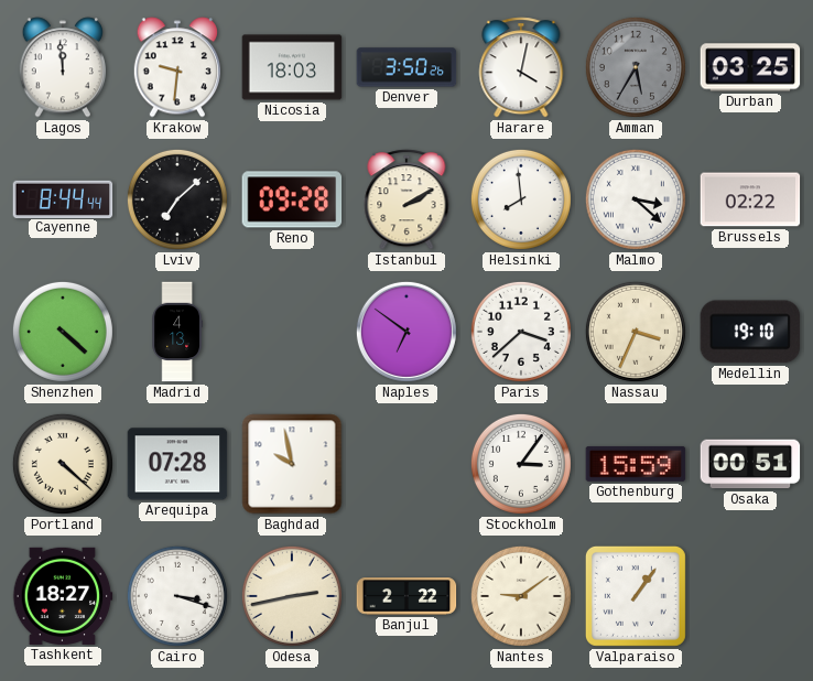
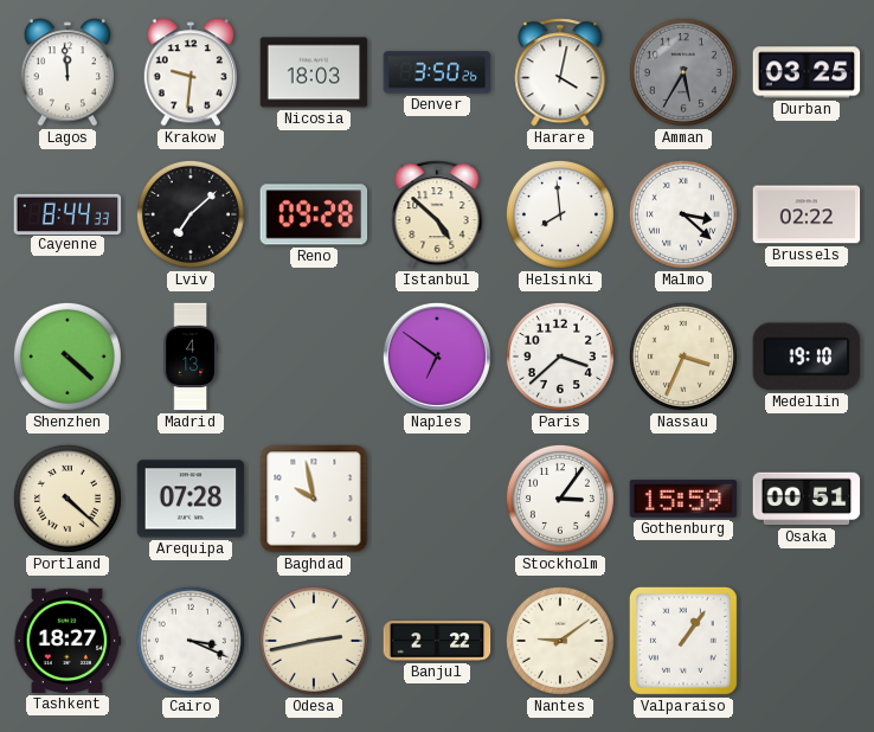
Cayenne: 8:44:44 -> 8:44:33
Istanbul: 2:10 -> 4:52
Cairo: 3:18 -> 3:19
